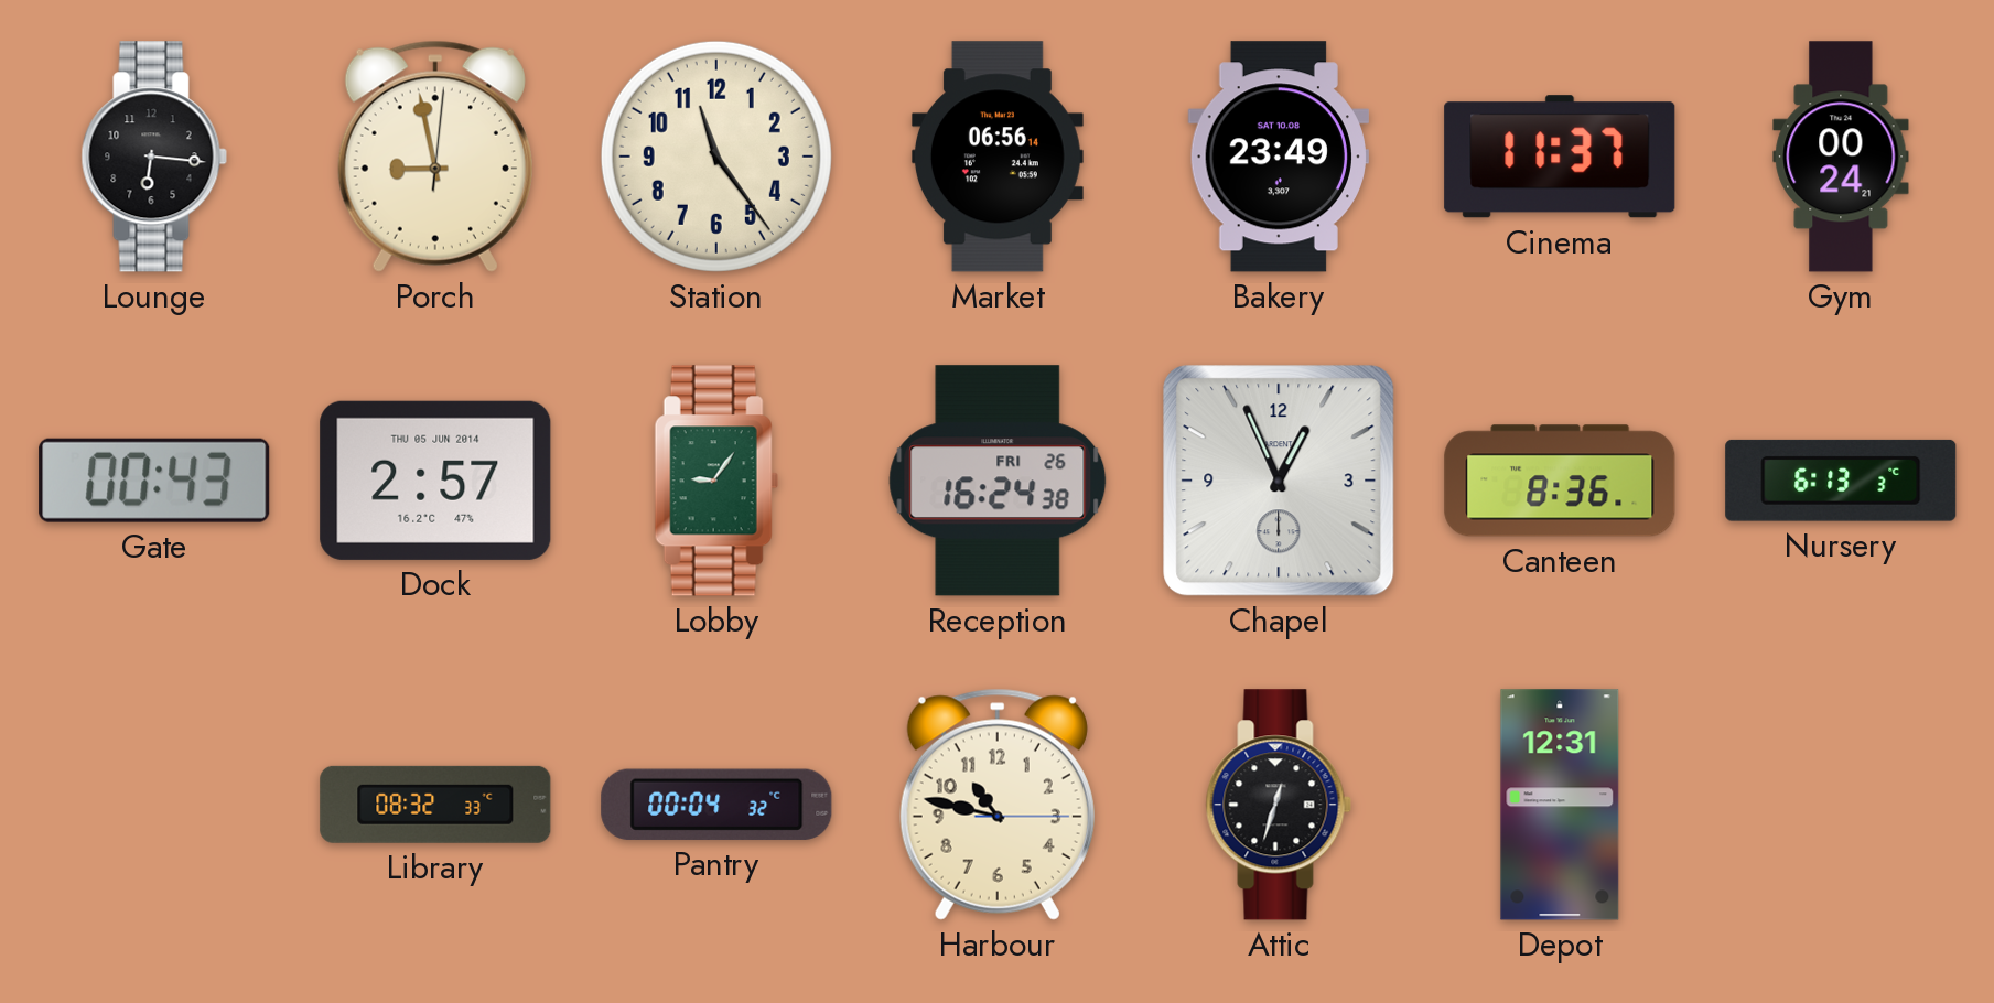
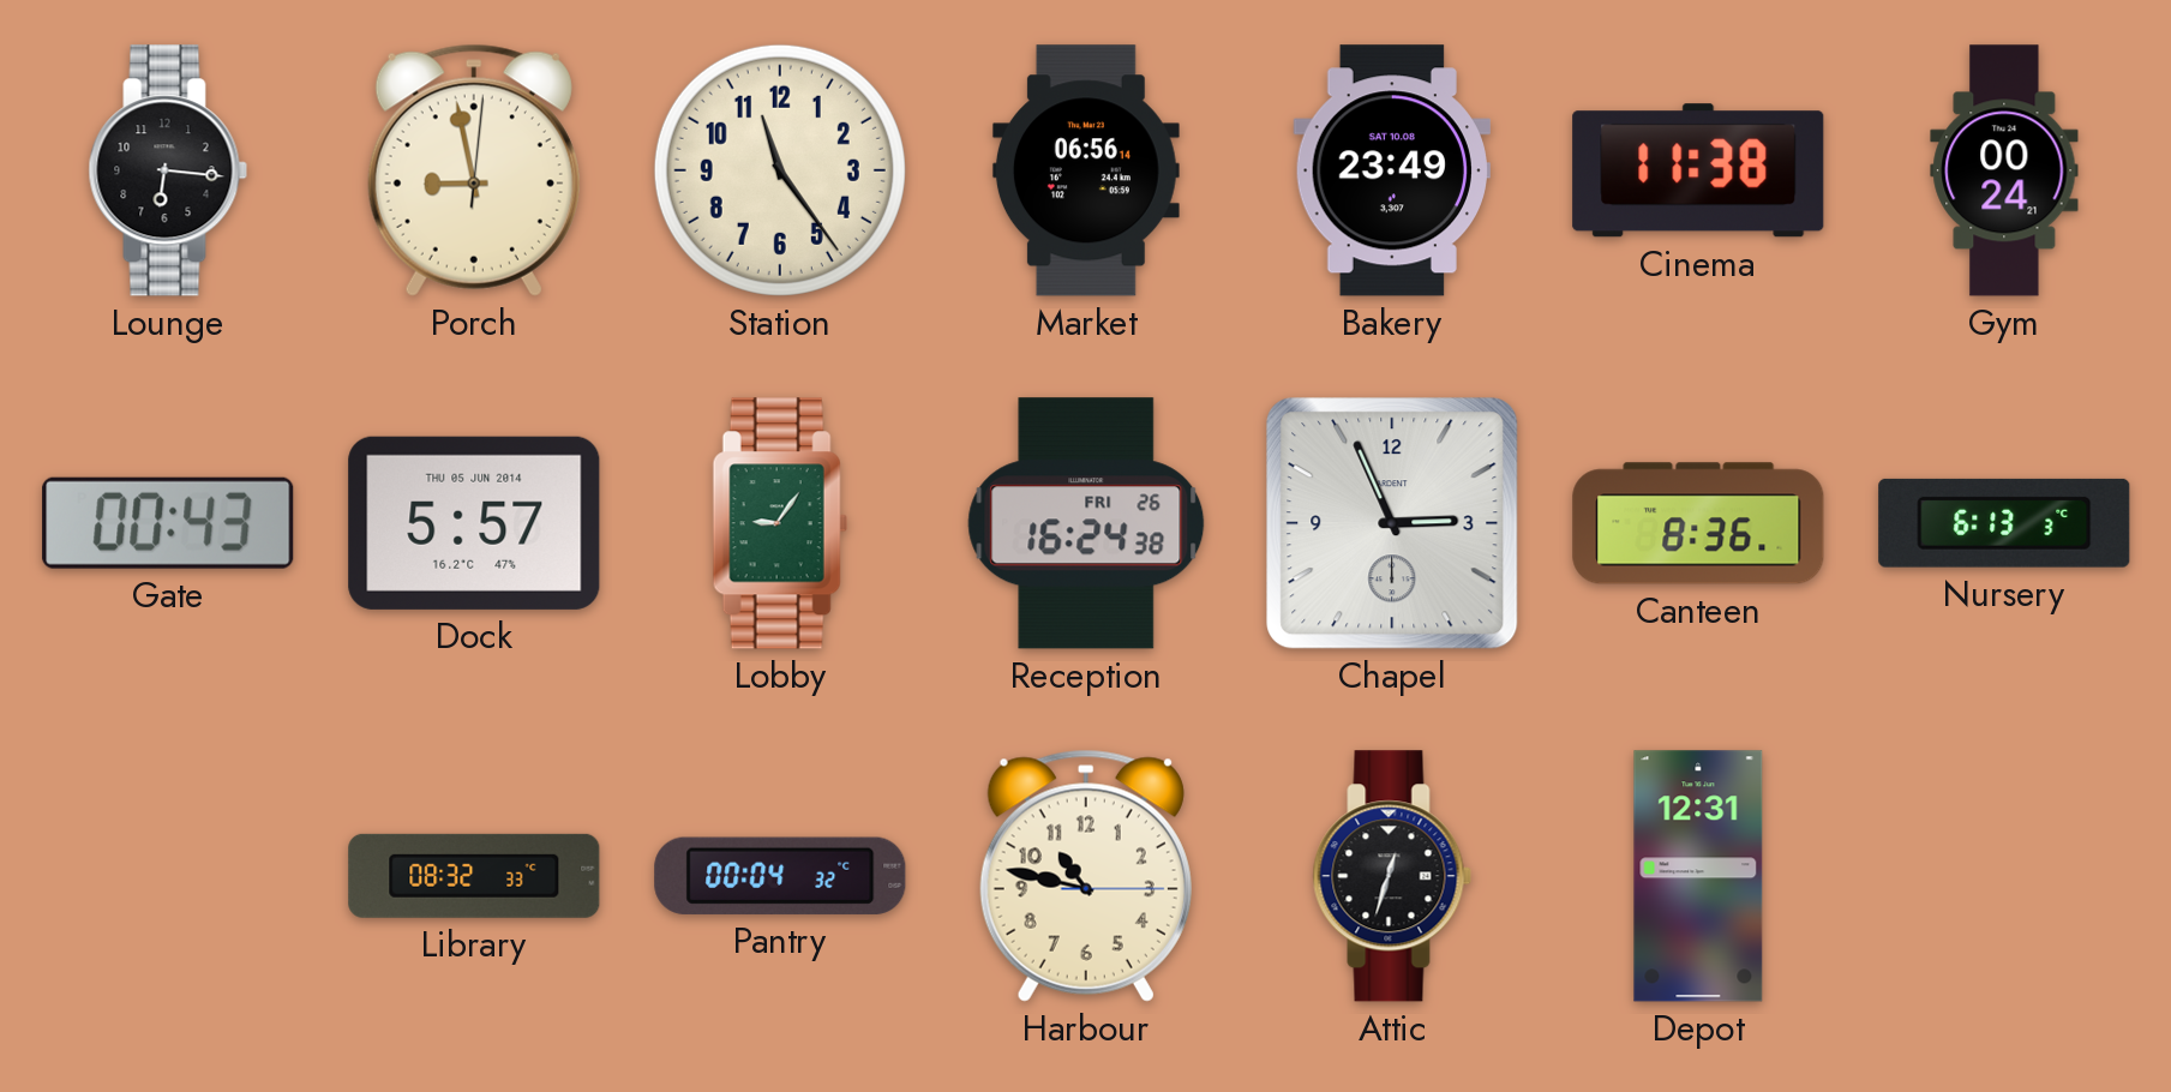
Cinema: 11:37 -> 11:38
Dock: 2:57 -> 5:57
Chapel: 12:56 -> 2:56
